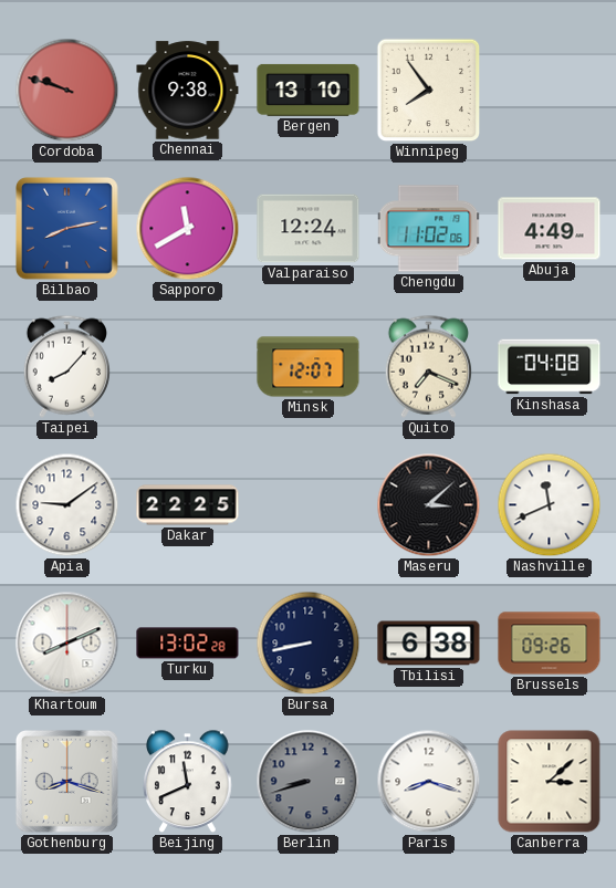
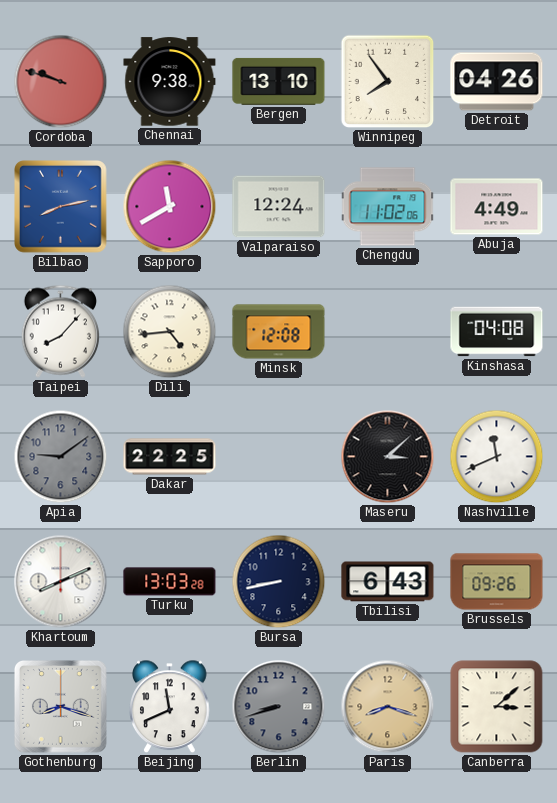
Detroit: none -> 04:26
Dili: none -> 4:44
Minsk: 12:07 -> 12:08
Quito: 7:19 -> none
Apia dial: white -> grey
Turku: 13:02 -> 13:03
Tbilisi: 6:38 -> 6:43
Paris dial: white -> champagne
